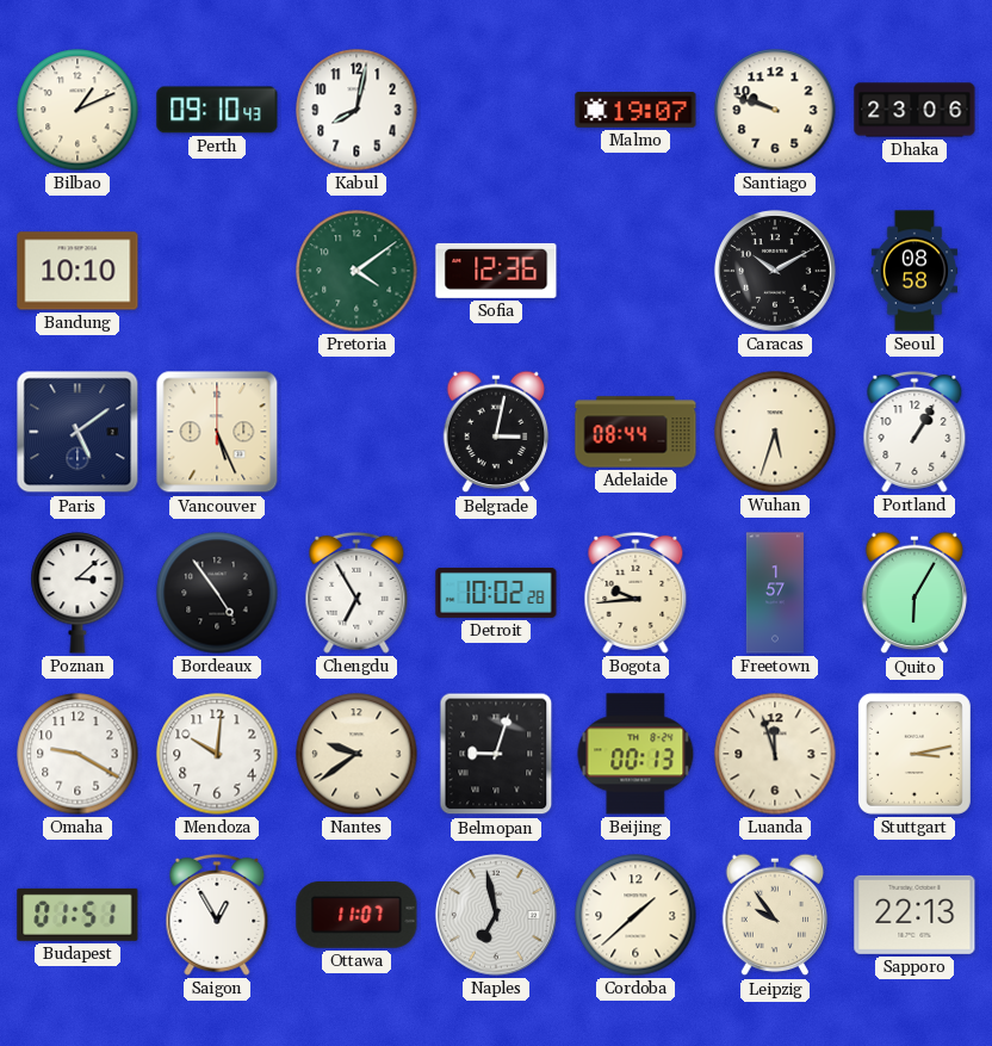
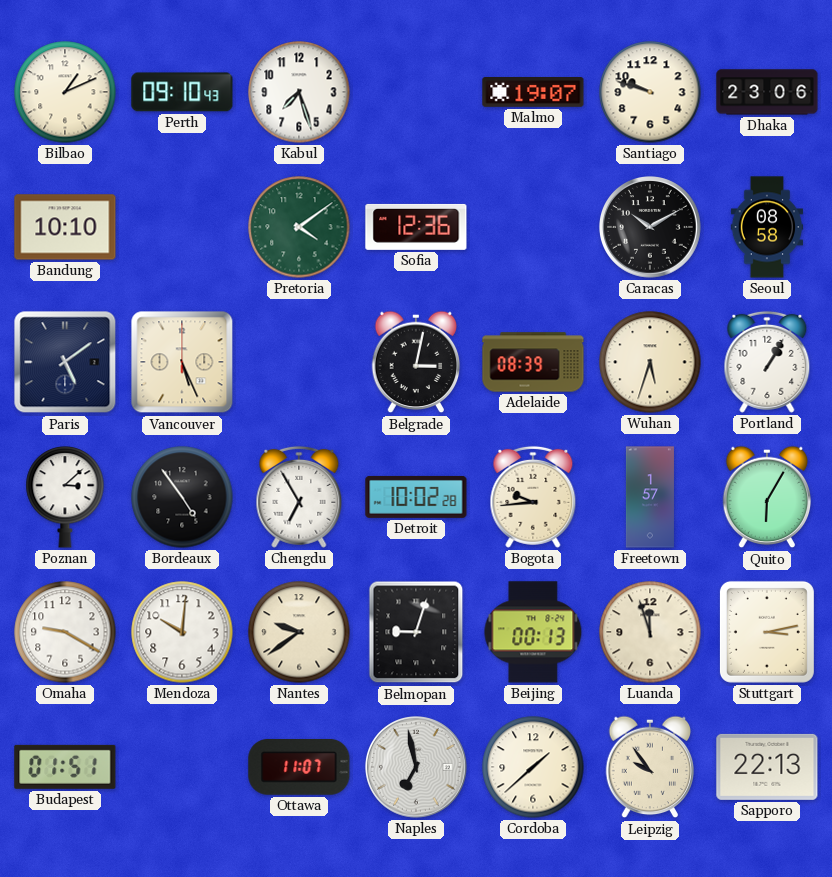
Kabul: 8:02 -> 7:27
Adelaide: 08:44 -> 08:39
Saigon: 12:55 -> none
